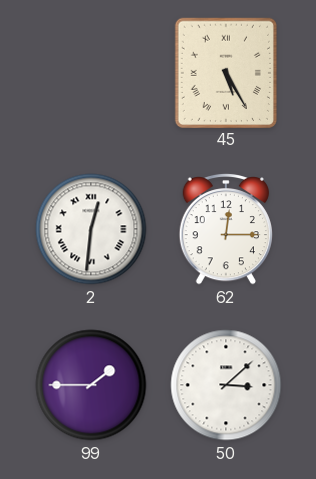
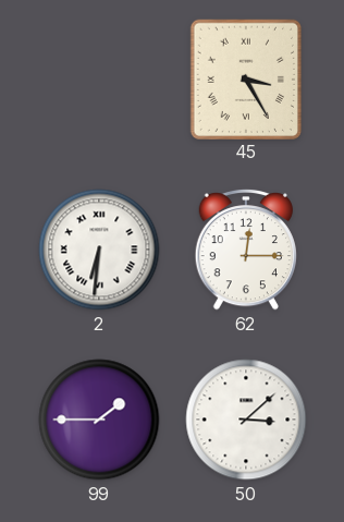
45: 5:25 -> 3:25
2: 12:31 -> 6:31
